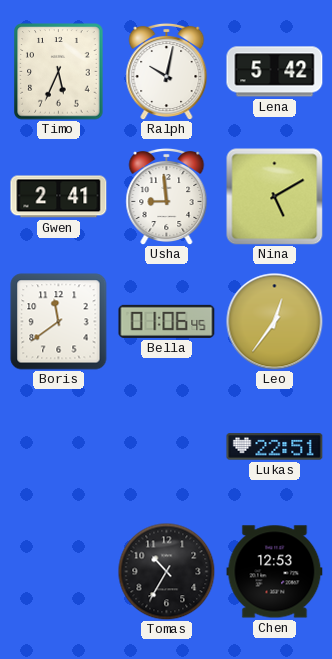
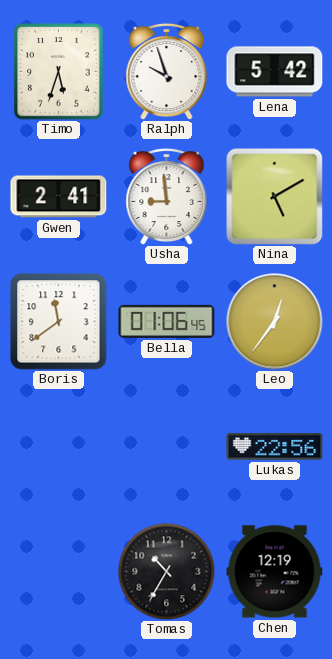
Timo: 5:34 -> 5:33
Ralph: 10:02 -> 9:57
Lukas: 22:51 -> 22:56
Chen: 12:53 -> 12:19
